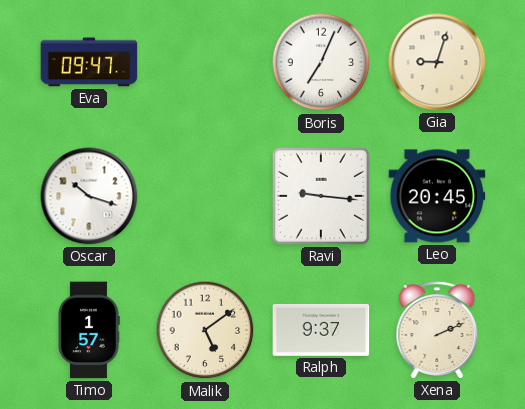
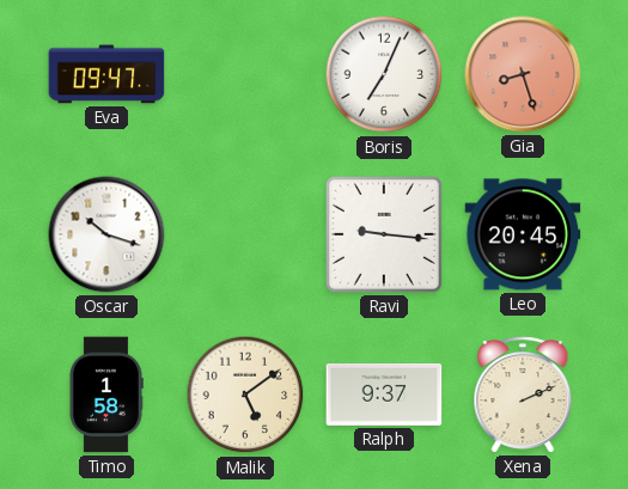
Gia: 9:03 -> 8:27
Gia dial: cream -> salmon
Timo: 1:57 -> 1:58
